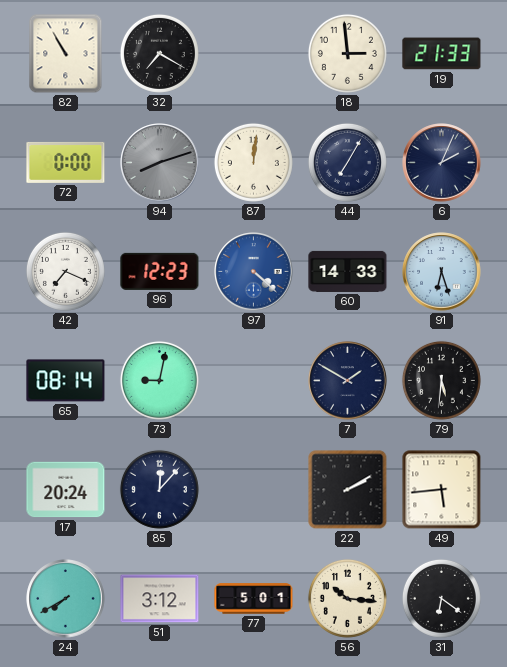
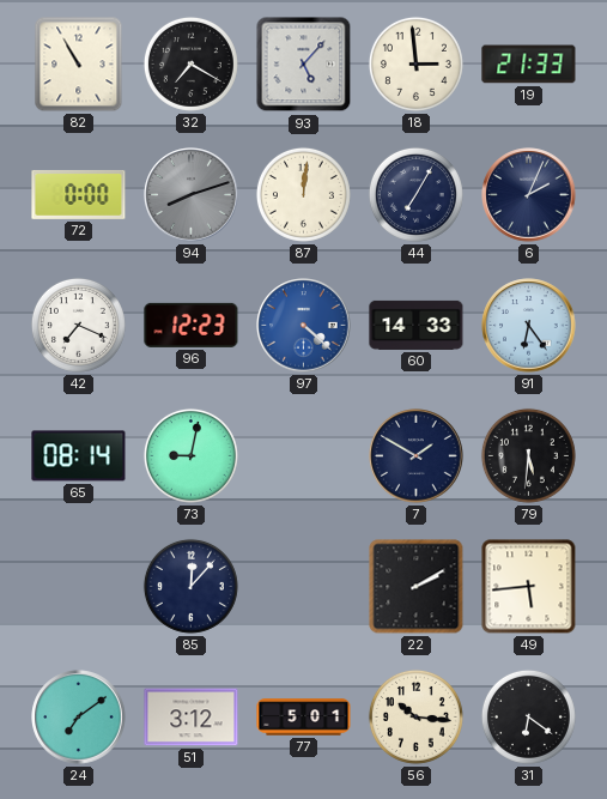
93: none -> 5:07
91: 6:27 -> 6:24
17: 20:24 -> none
24: 7:40 -> 7:09
